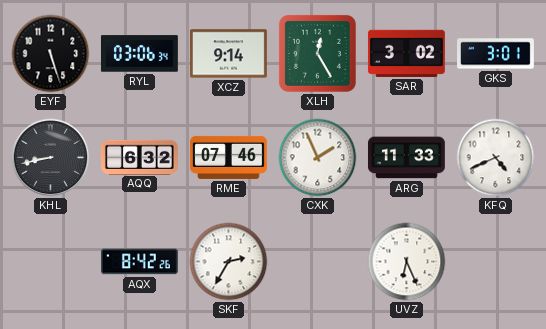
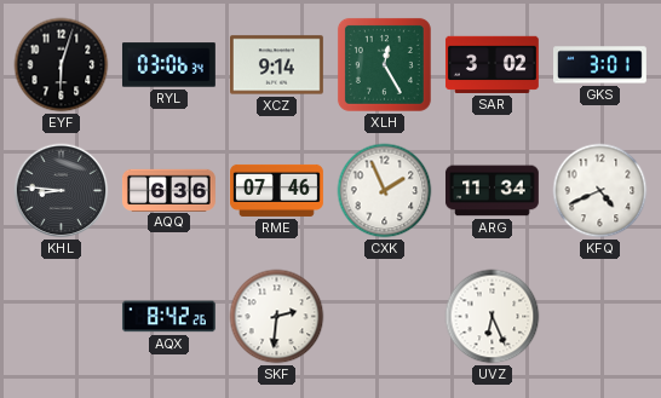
EYF: 5:27 -> 6:03
KHL: 8:43 -> 8:46
AQQ: 6:32 -> 6:36
ARG: 11:33 -> 11:34
SKF: 2:35 -> 2:31
